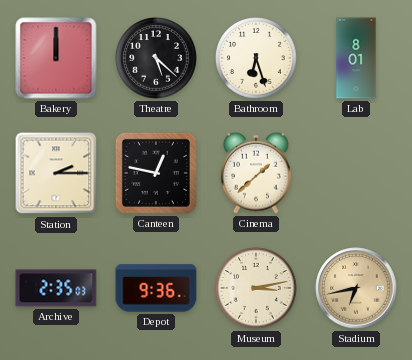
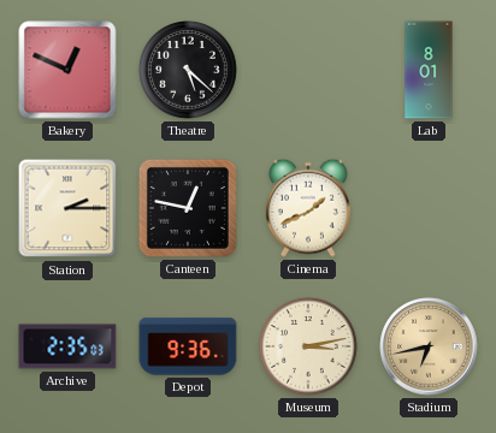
Bakery: 12:00 -> 12:49
Bathroom: 6:27 -> none
Cinema: 1:38 -> 1:41
